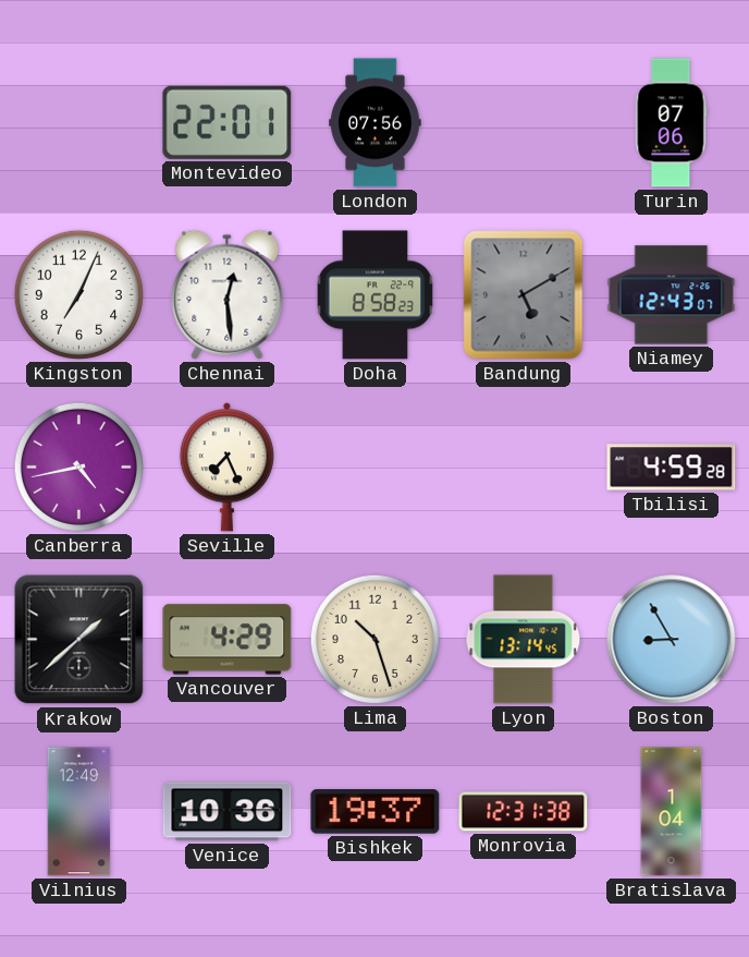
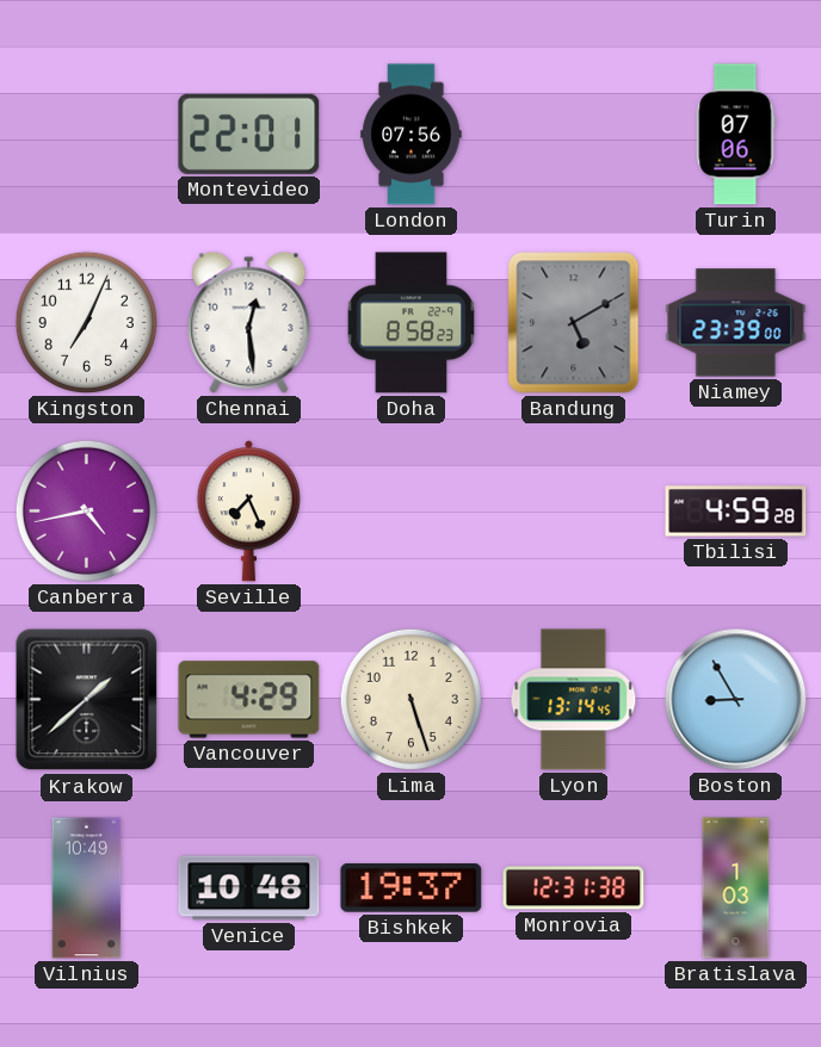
Niamey: 12:43 -> 23:39
Lima: 10:27 -> 5:27
Vilnius: 12:49 -> 10:49
Venice: 10:36 -> 10:48
Bratislava: 1:04 -> 1:03
